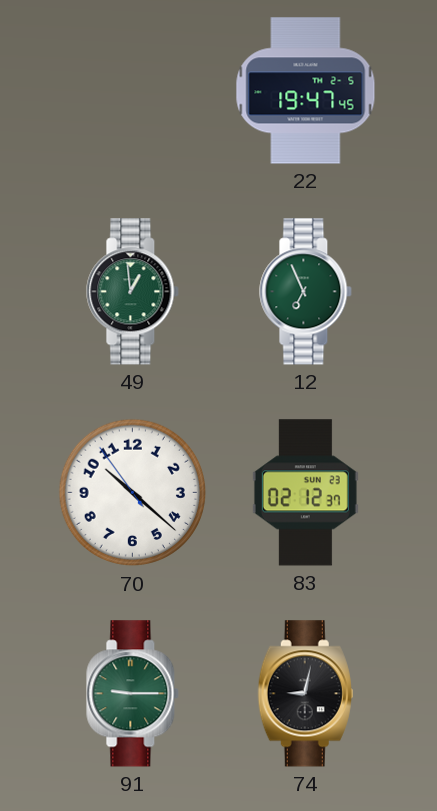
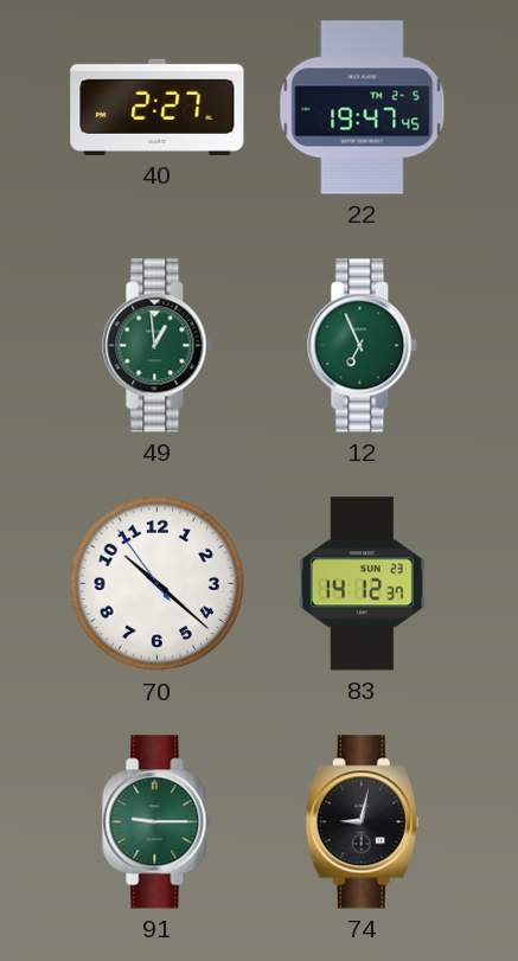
40: none -> 2:27
83: 02:12 -> 14:12
